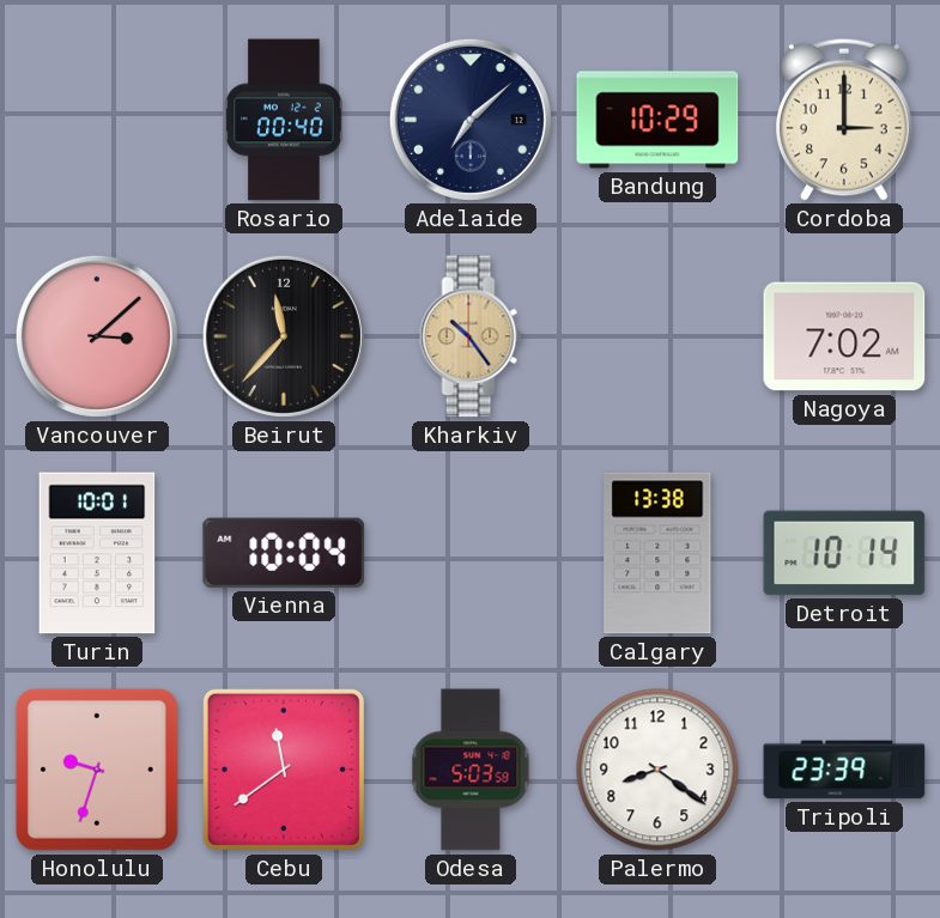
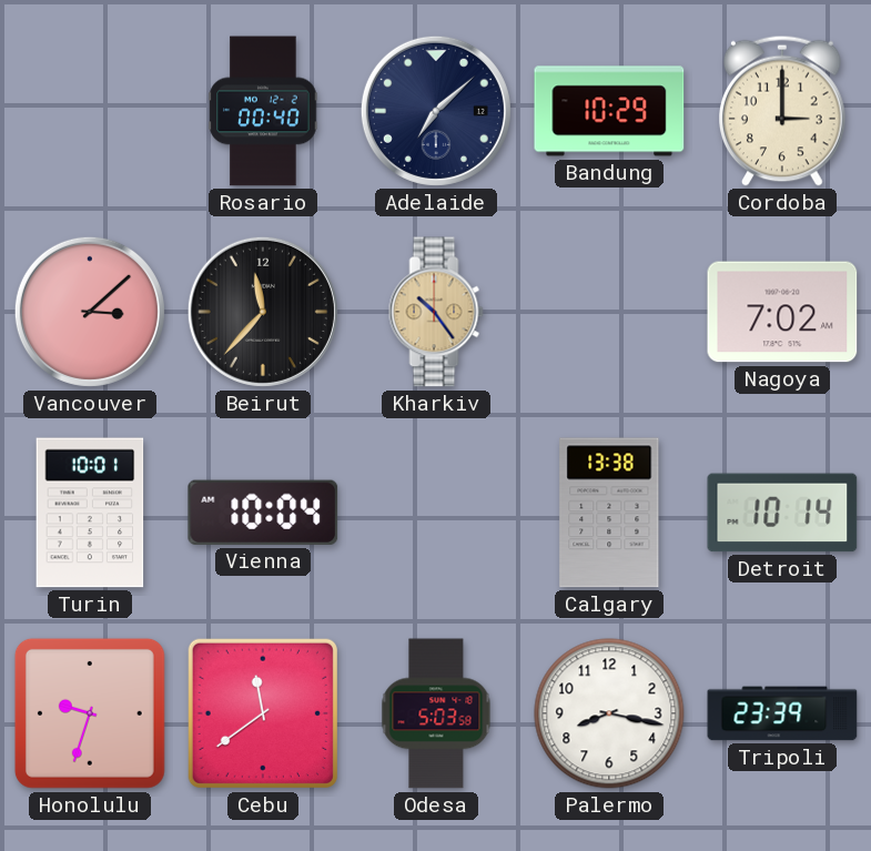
Palermo: 8:21 -> 8:17
